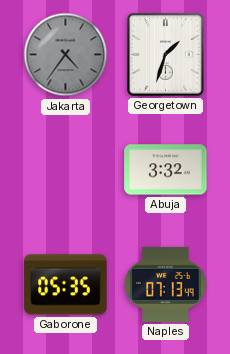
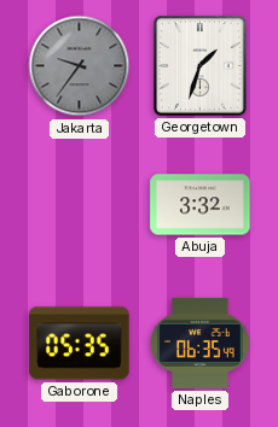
Jakarta: 4:36 -> 9:36
Naples: 07:13 -> 06:35
